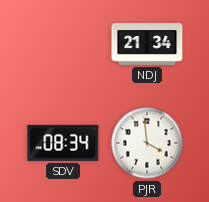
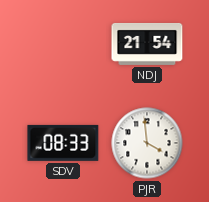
NDJ: 21:34 -> 21:54
SDV: 08:34 -> 08:33
